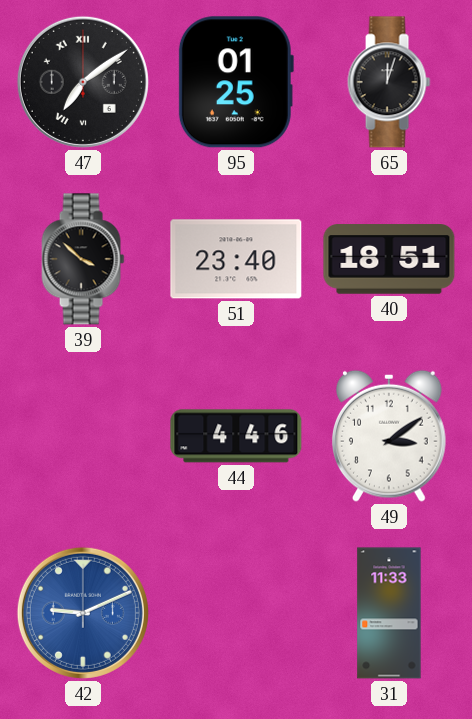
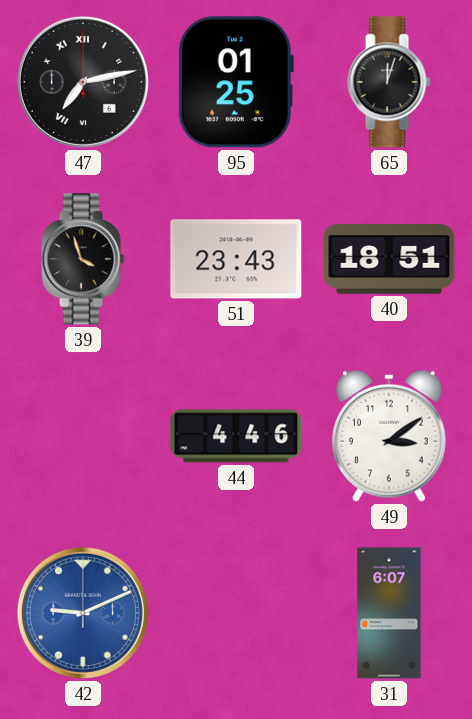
47: 7:09 -> 7:13
39: 3:52 -> 3:57
51: 23:40 -> 23:43
31: 11:33 -> 6:07
